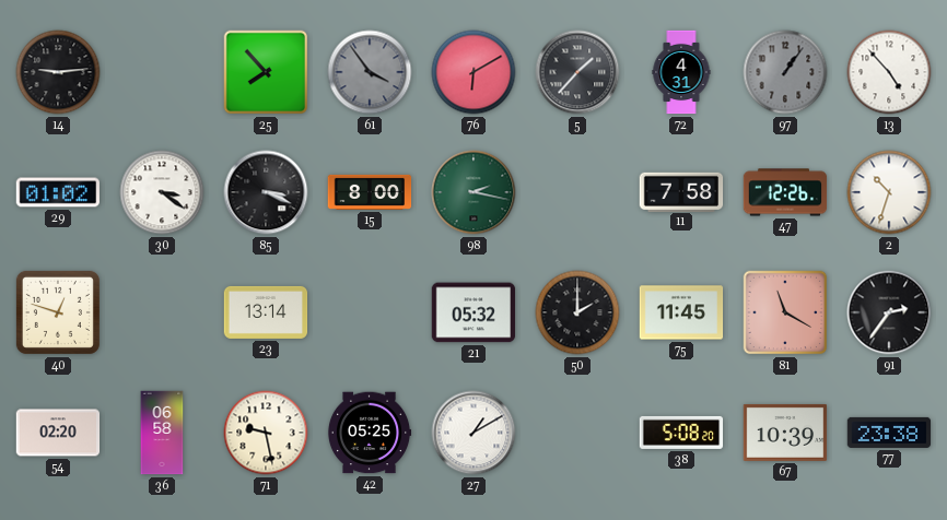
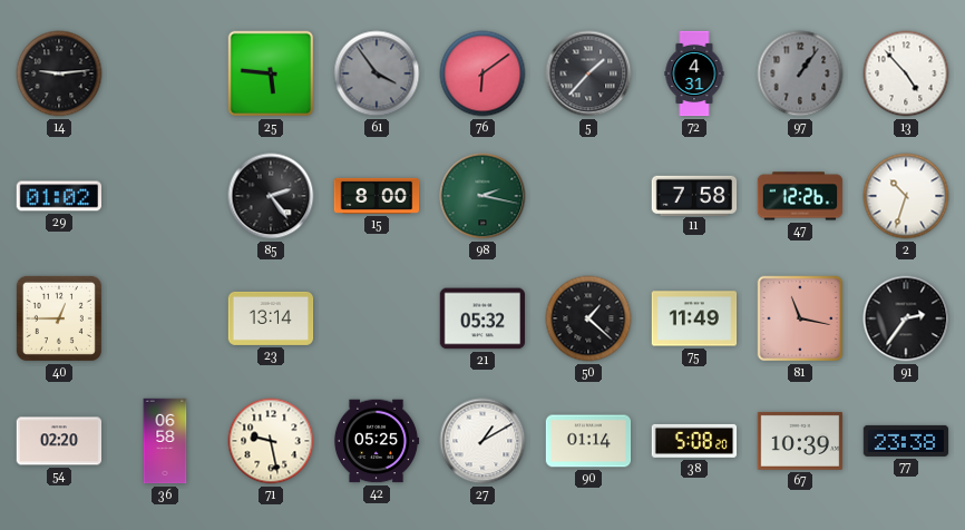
25: 7:53 -> 5:46
76: 6:10 -> 6:09
30: 3:21 -> none
85: 3:19 -> 2:24
40: 12:48 -> 12:45
50: 2:00 -> 1:22
75: 11:45 -> 11:49
81: 11:20 -> 11:17
90: none -> 01:14
